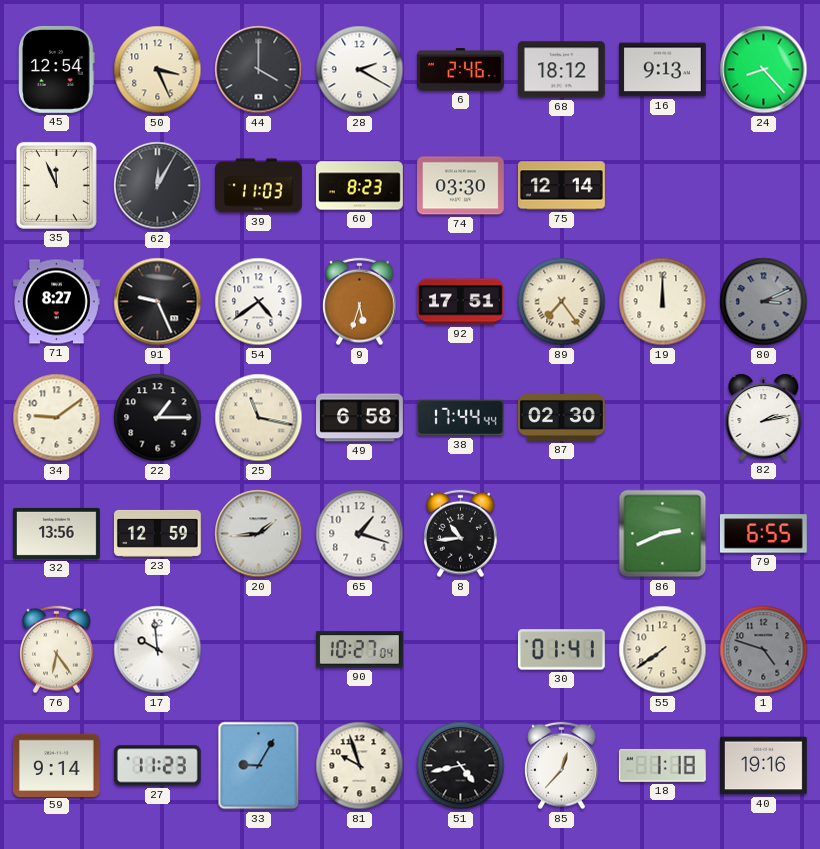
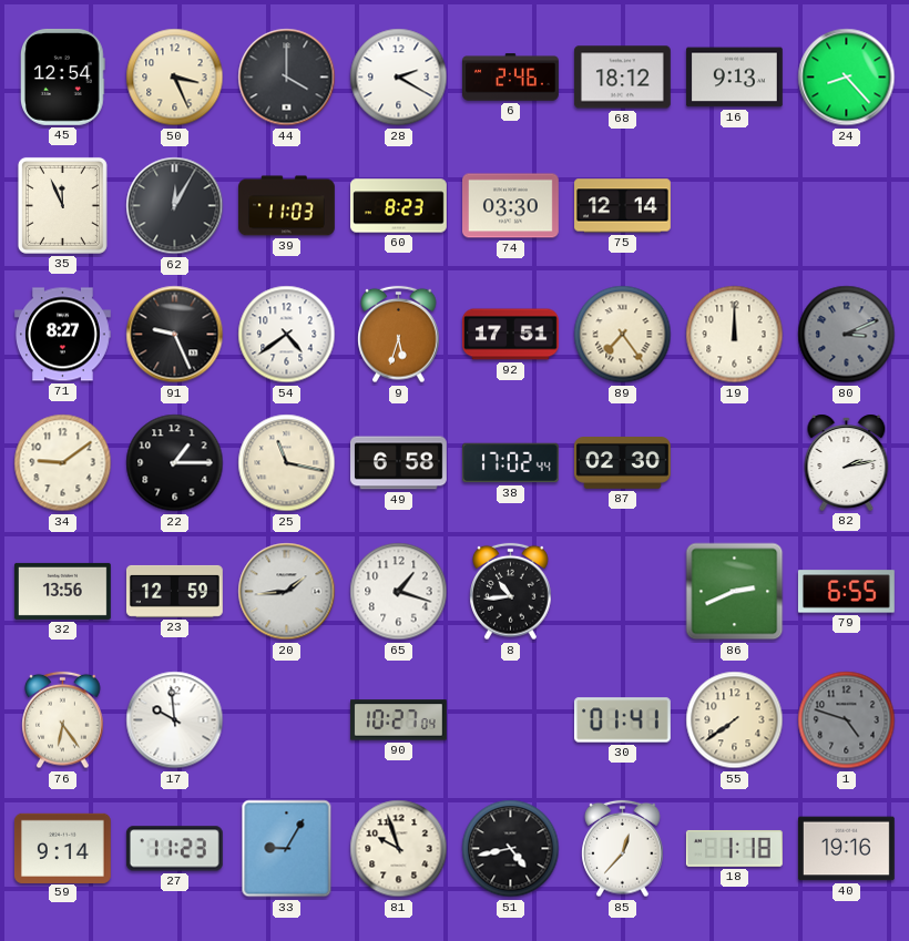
38: 17:44 -> 17:02
